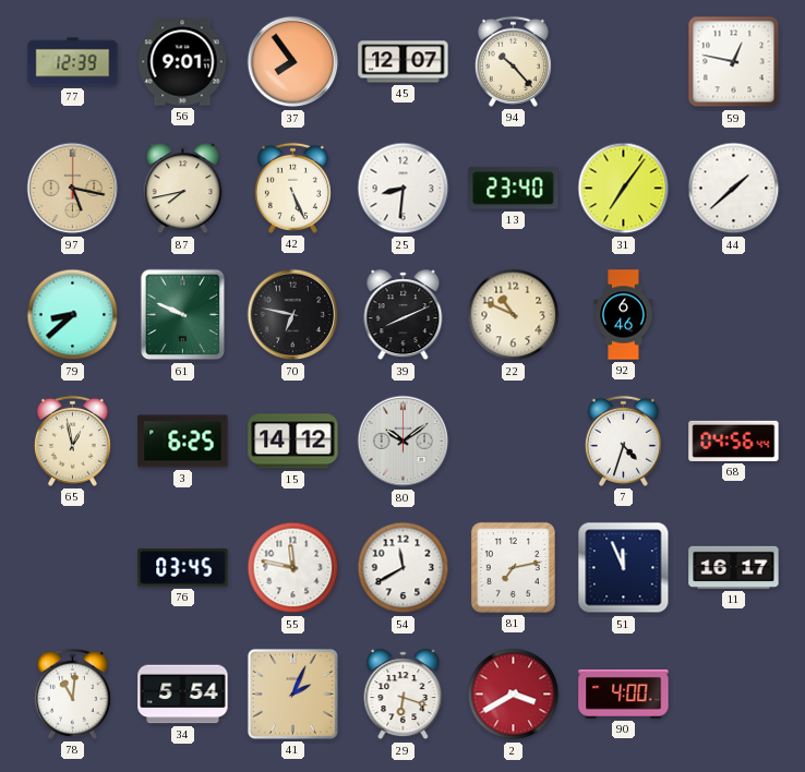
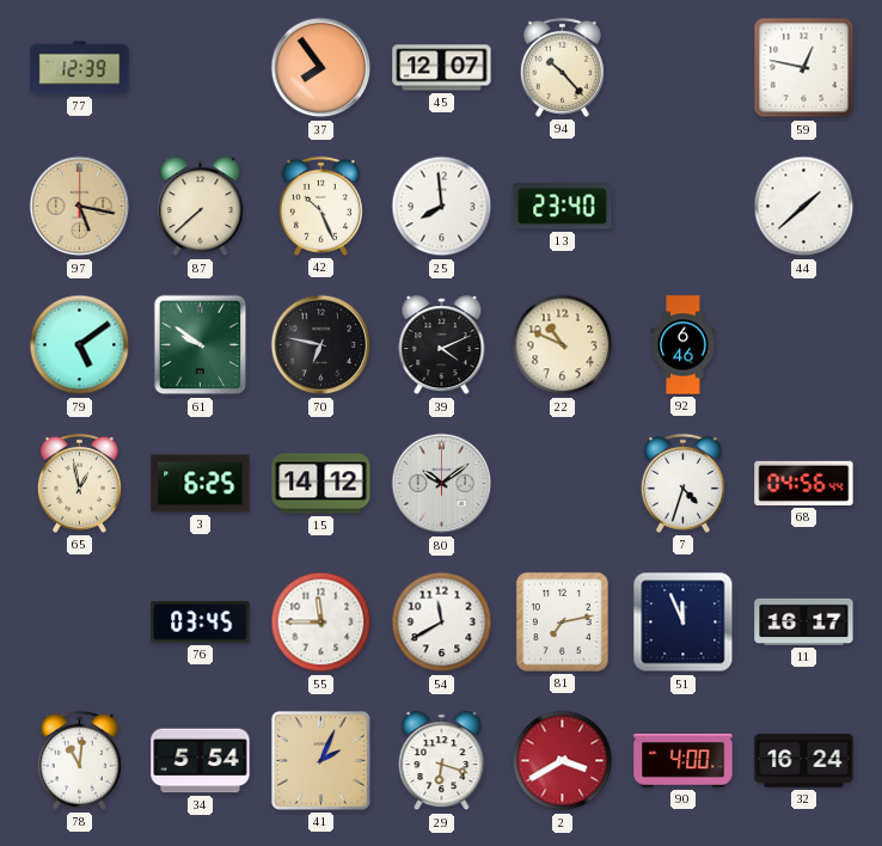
56: 9:01 -> none
87: 7:43 -> 7:38
42: 5:26 -> 10:26
25: 8:31 -> 7:59
31: 7:06 -> none
79: 8:38 -> 5:09
61: 9:49 -> 9:51
39: 8:11 -> 4:11
55: 11:47 -> 11:45
32: none -> 16:24
